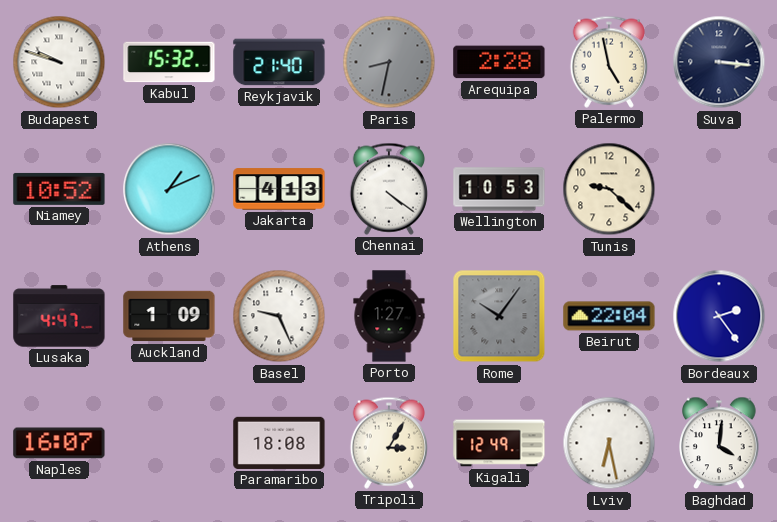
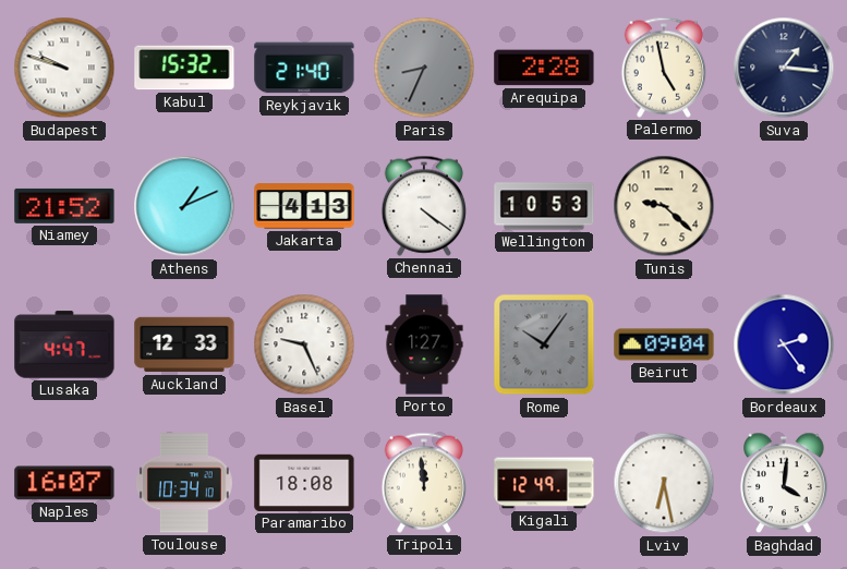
Paris: 8:32 -> 8:34
Suva: 3:16 -> 1:16
Niamey: 10:52 -> 21:52
Auckland: 1:09 -> 12:33
Beirut: 22:04 -> 09:04
Toulouse: none -> 10:34
Tripoli: 3:05 -> 11:59
